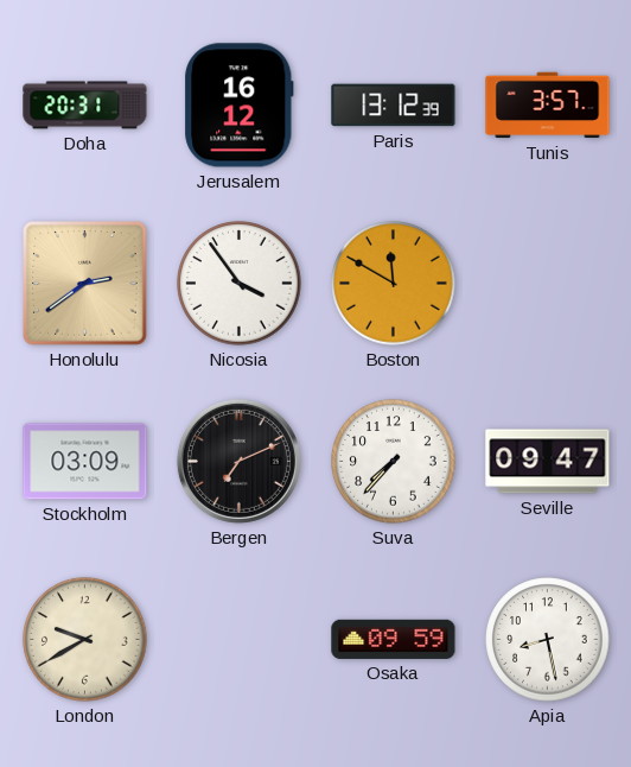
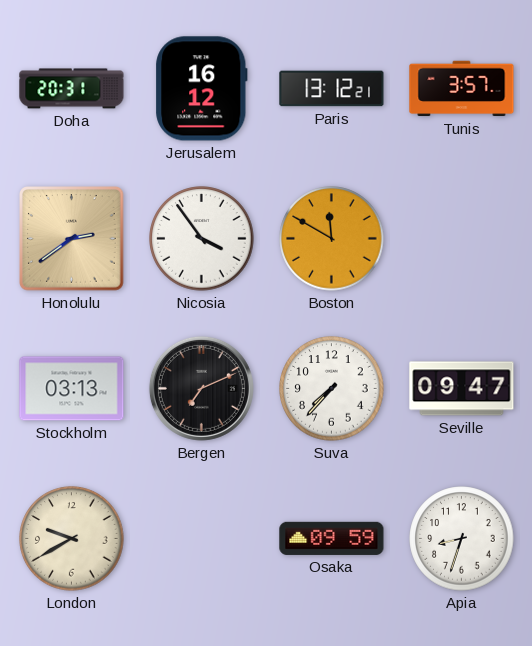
Paris: 13:12:39 -> 13:12:21
Stockholm: 03:09 -> 03:13
Apia: 8:28 -> 8:33
